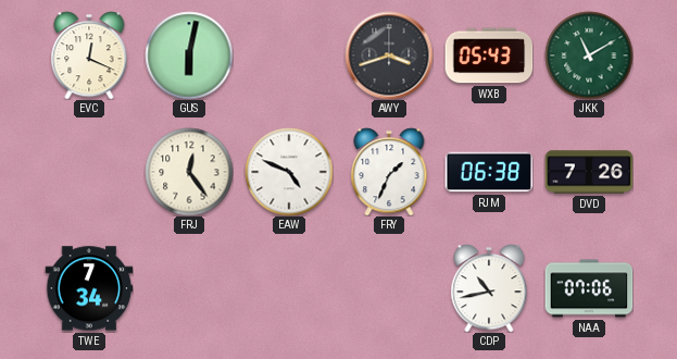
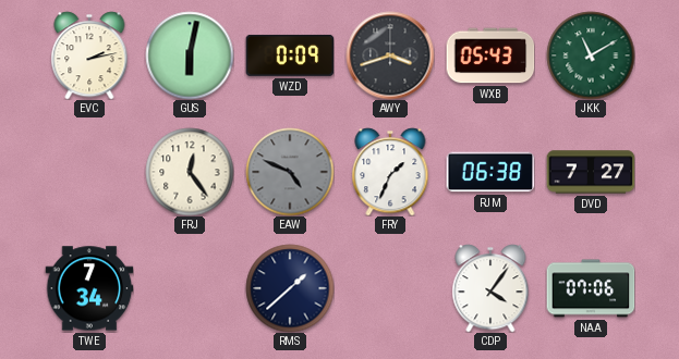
EVC: 12:19 -> 2:13
WZD: none -> 0:09
EAW dial: white -> grey
DVD: 7:26 -> 7:27
RMS: none -> 1:38
CDP: 10:43 -> 4:06
